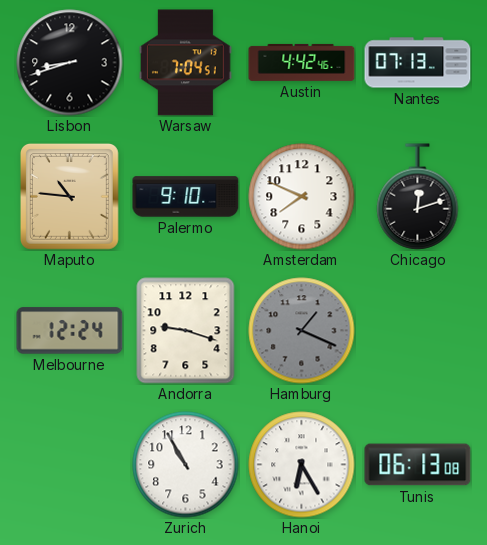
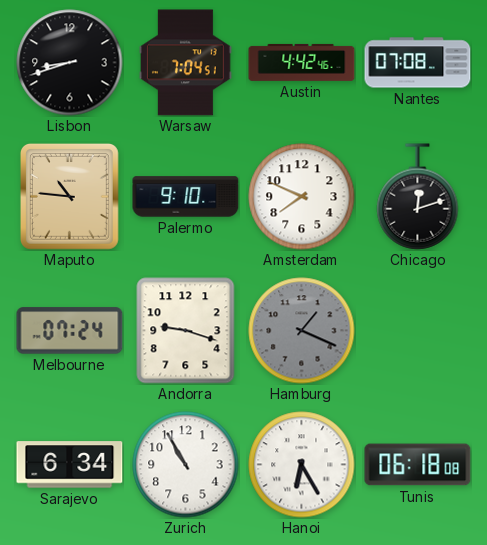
Nantes: 07:13 -> 07:08
Melbourne: 12:24 -> 07:24
Sarajevo: none -> 6:34
Tunis: 06:13 -> 06:18
